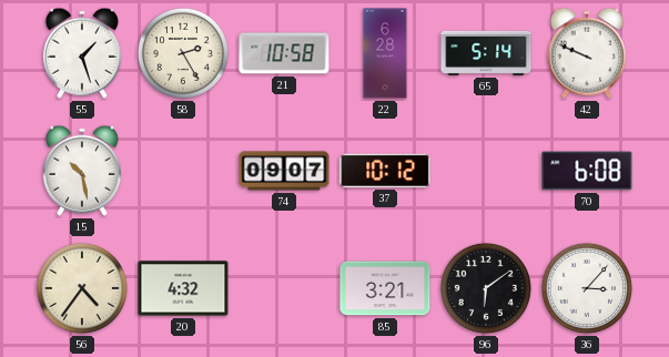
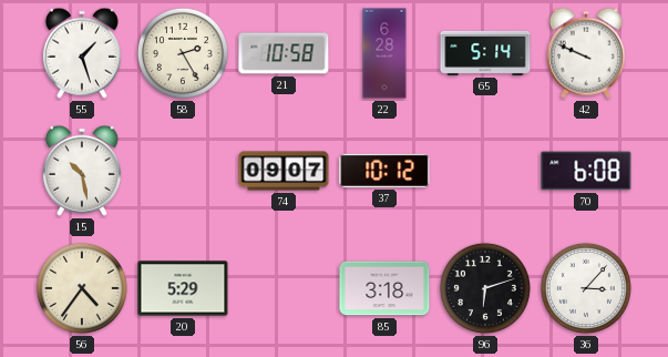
20: 4:32 -> 5:29
85: 3:21 -> 3:18
96: 6:09 -> 6:12
